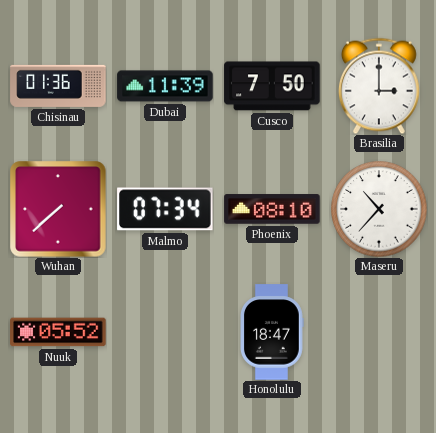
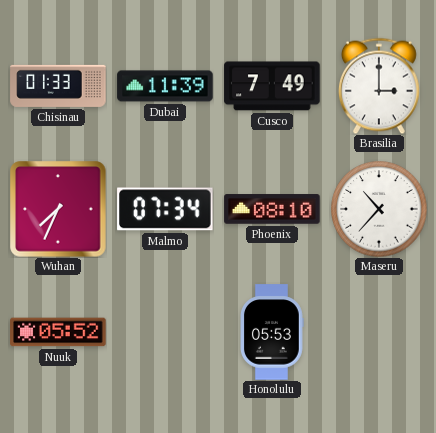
Chisinau: 01:36 -> 01:33
Cusco: 7:50 -> 7:49
Wuhan: 7:38 -> 7:34
Honolulu: 18:47 -> 05:53
